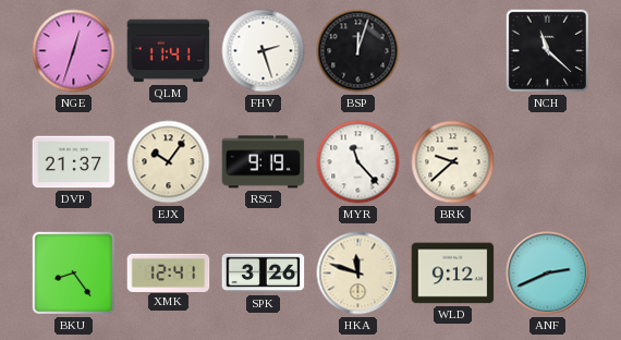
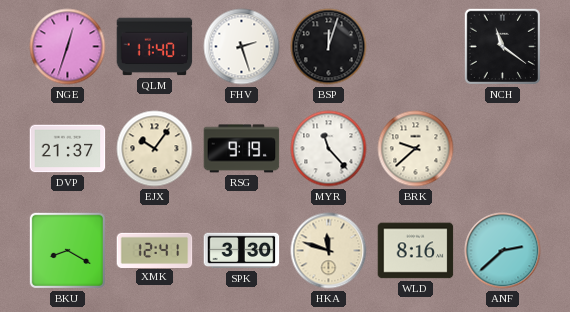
QLM: 11:41 -> 11:40
NCH: 11:22 -> 11:21
BKU: 8:24 -> 8:20
SPK: 3:26 -> 3:30
WLD: 9:12 -> 8:16
ANF: 2:41 -> 2:38
